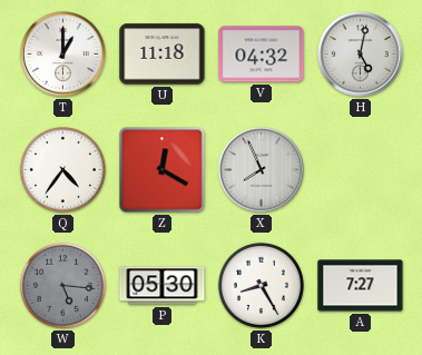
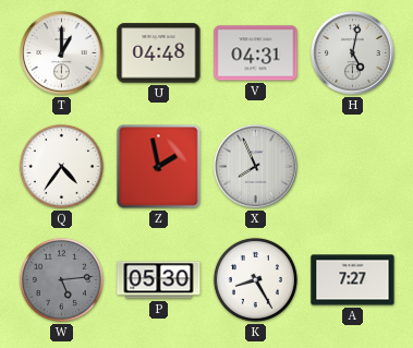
U: 11:18 -> 04:48
V: 04:32 -> 04:31
Z: 12:20 -> 1:58
W: 5:16 -> 5:14
